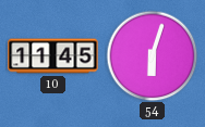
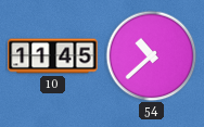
54: 6:03 -> 10:38
